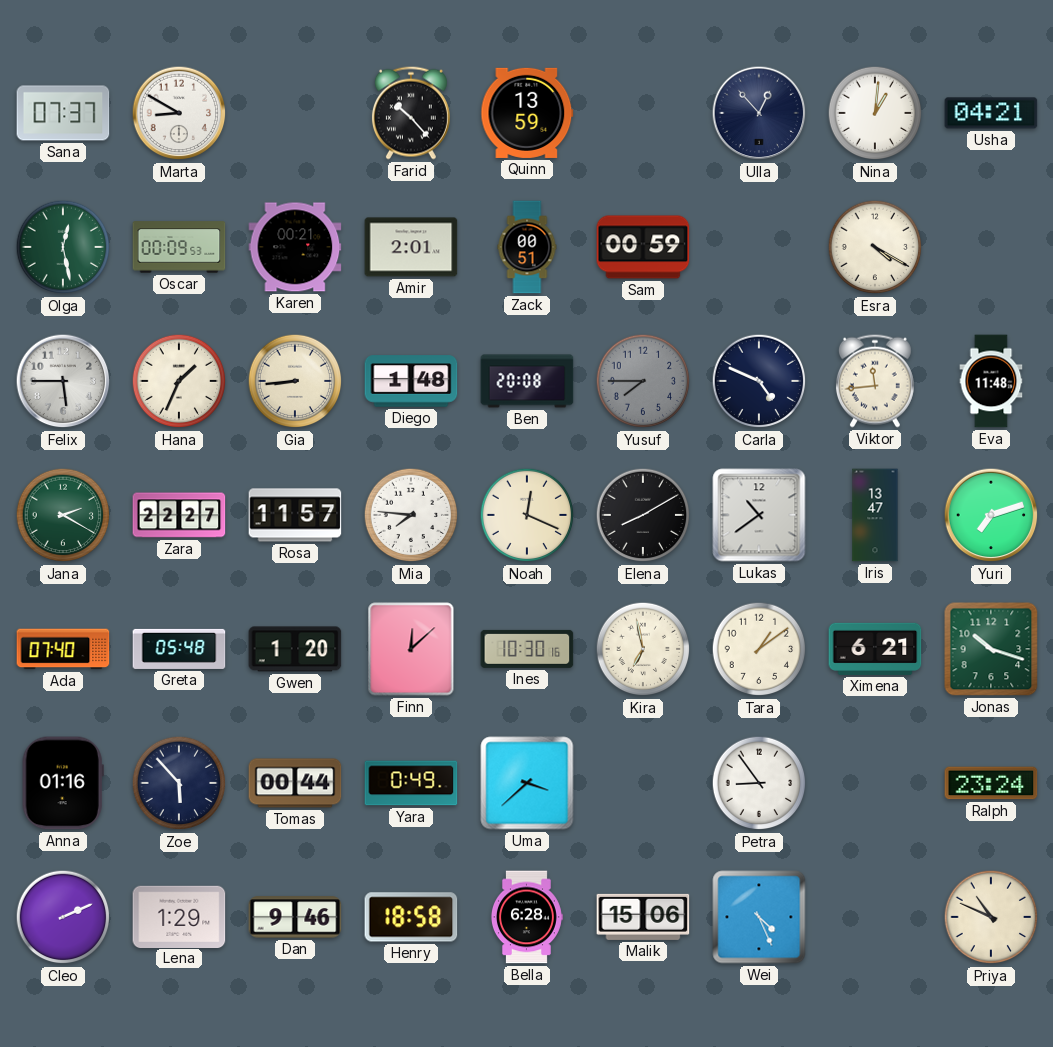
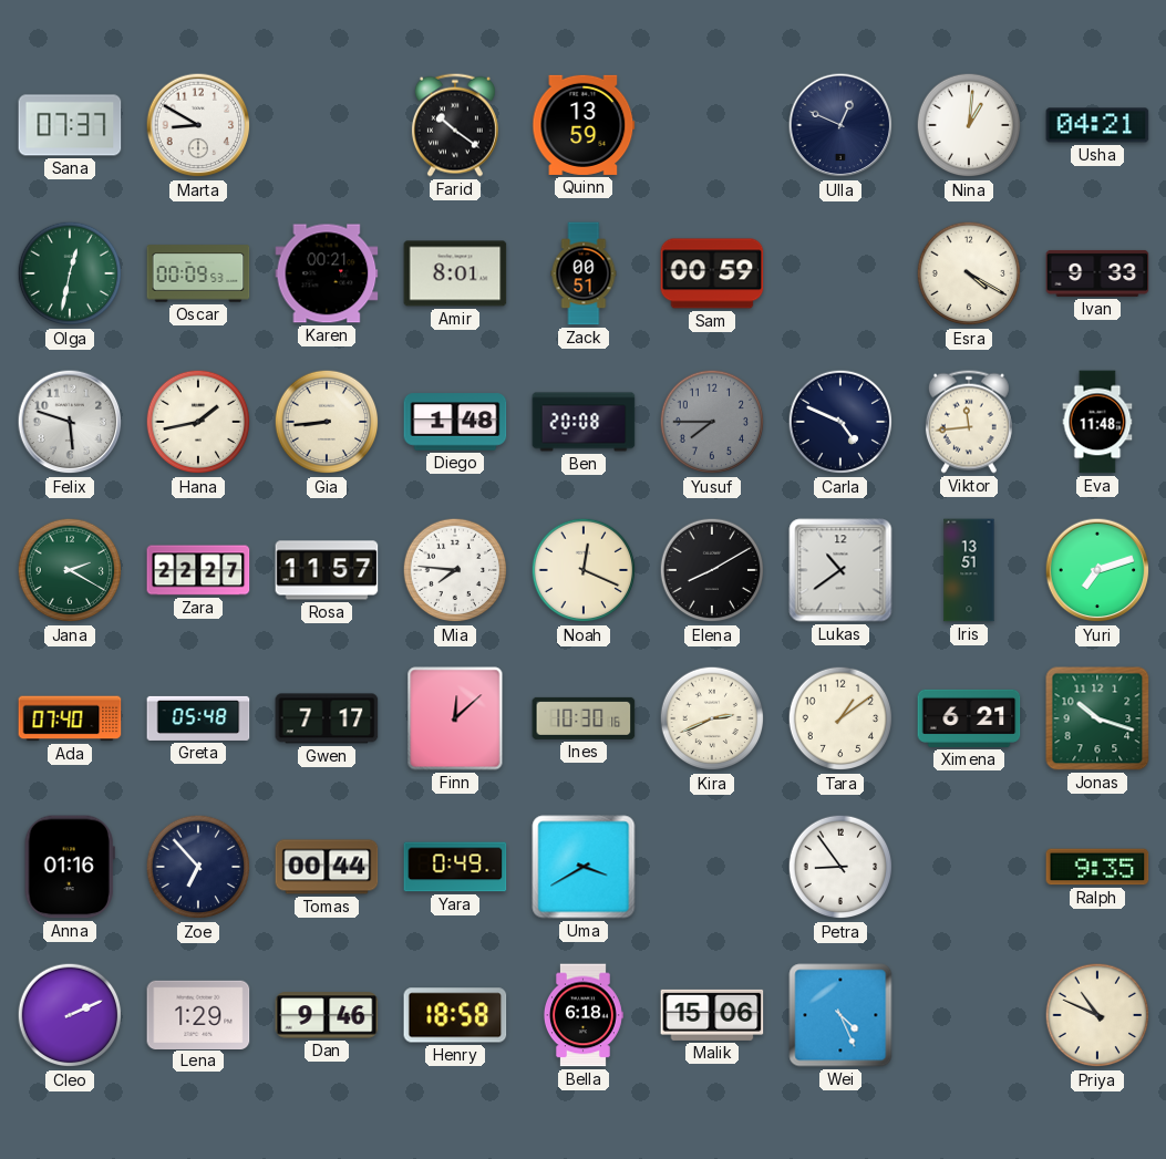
Farid: 10:23 -> 10:21
Ulla: 12:53 -> 12:49
Olga: 12:28 -> 12:32
Amir: 2:01 -> 8:01
Ivan: none -> 9:33
Felix: 5:45 -> 5:48
Hana: 1:34 -> 1:43
Iris: 13:47 -> 13:51
Gwen: 1:20 -> 7:17
Kira: 6:58 -> 2:41
Zoe: 5:53 -> 6:53
Uma: 3:38 -> 3:40
Ralph: 23:24 -> 9:35
Bella: 6:28 -> 6:18
